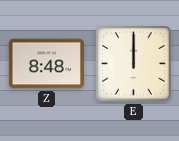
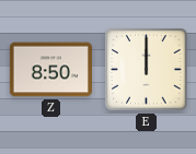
Z: 8:48 -> 8:50
